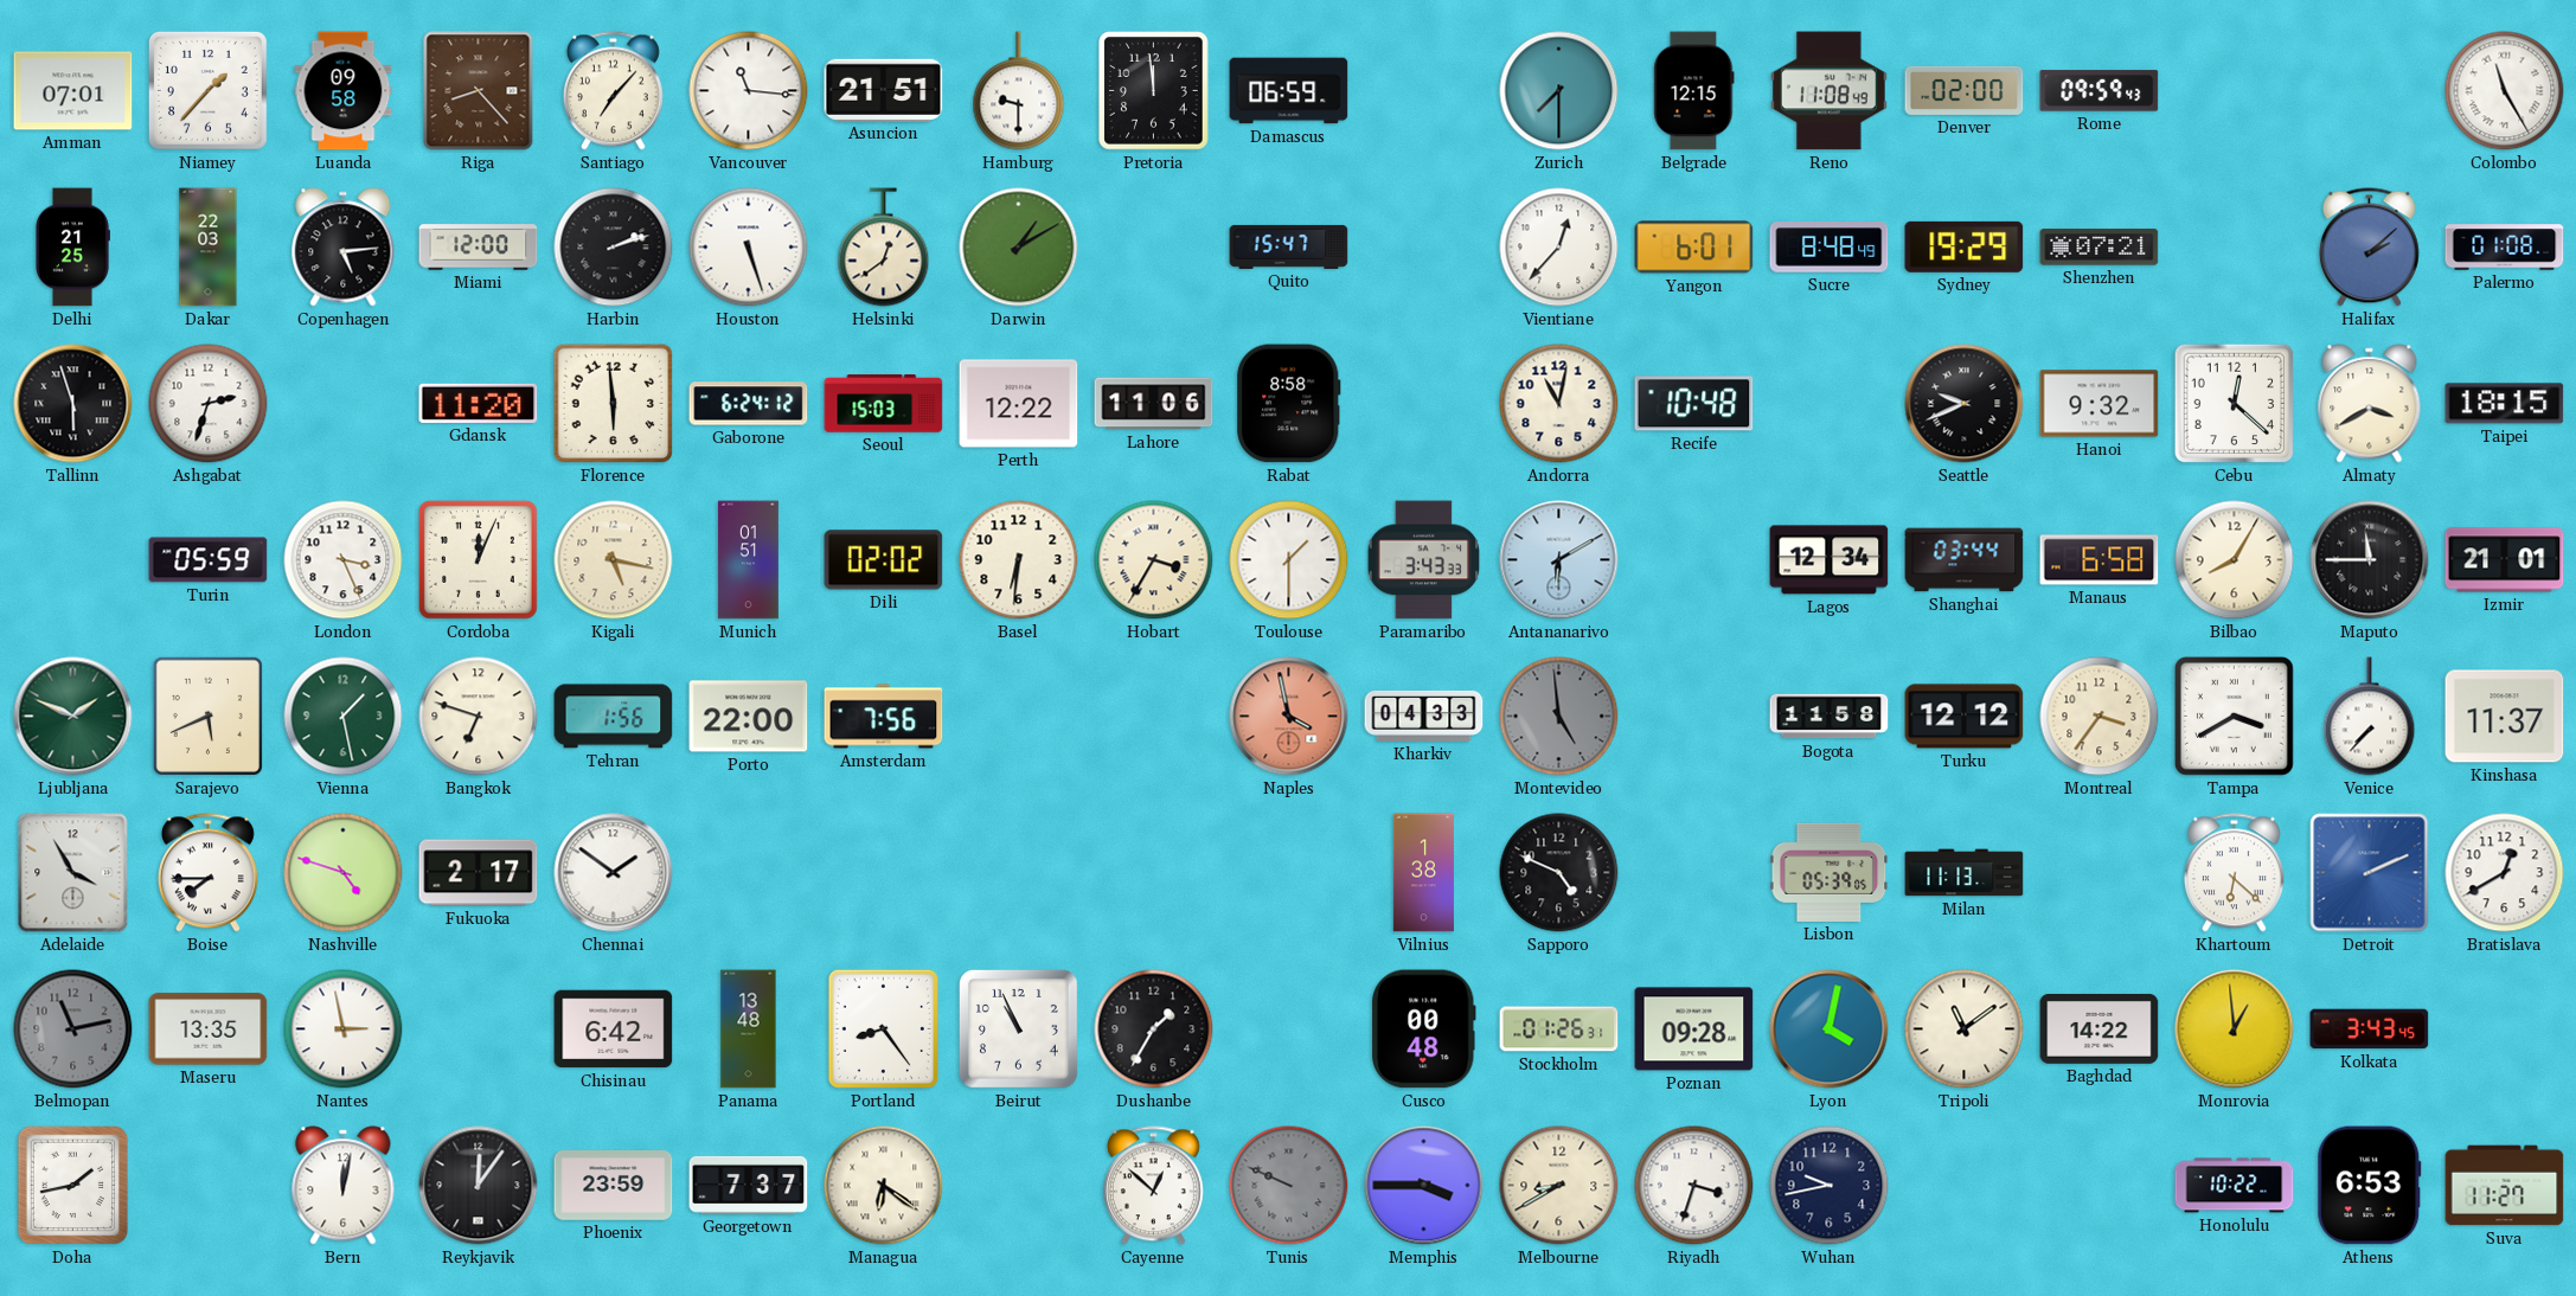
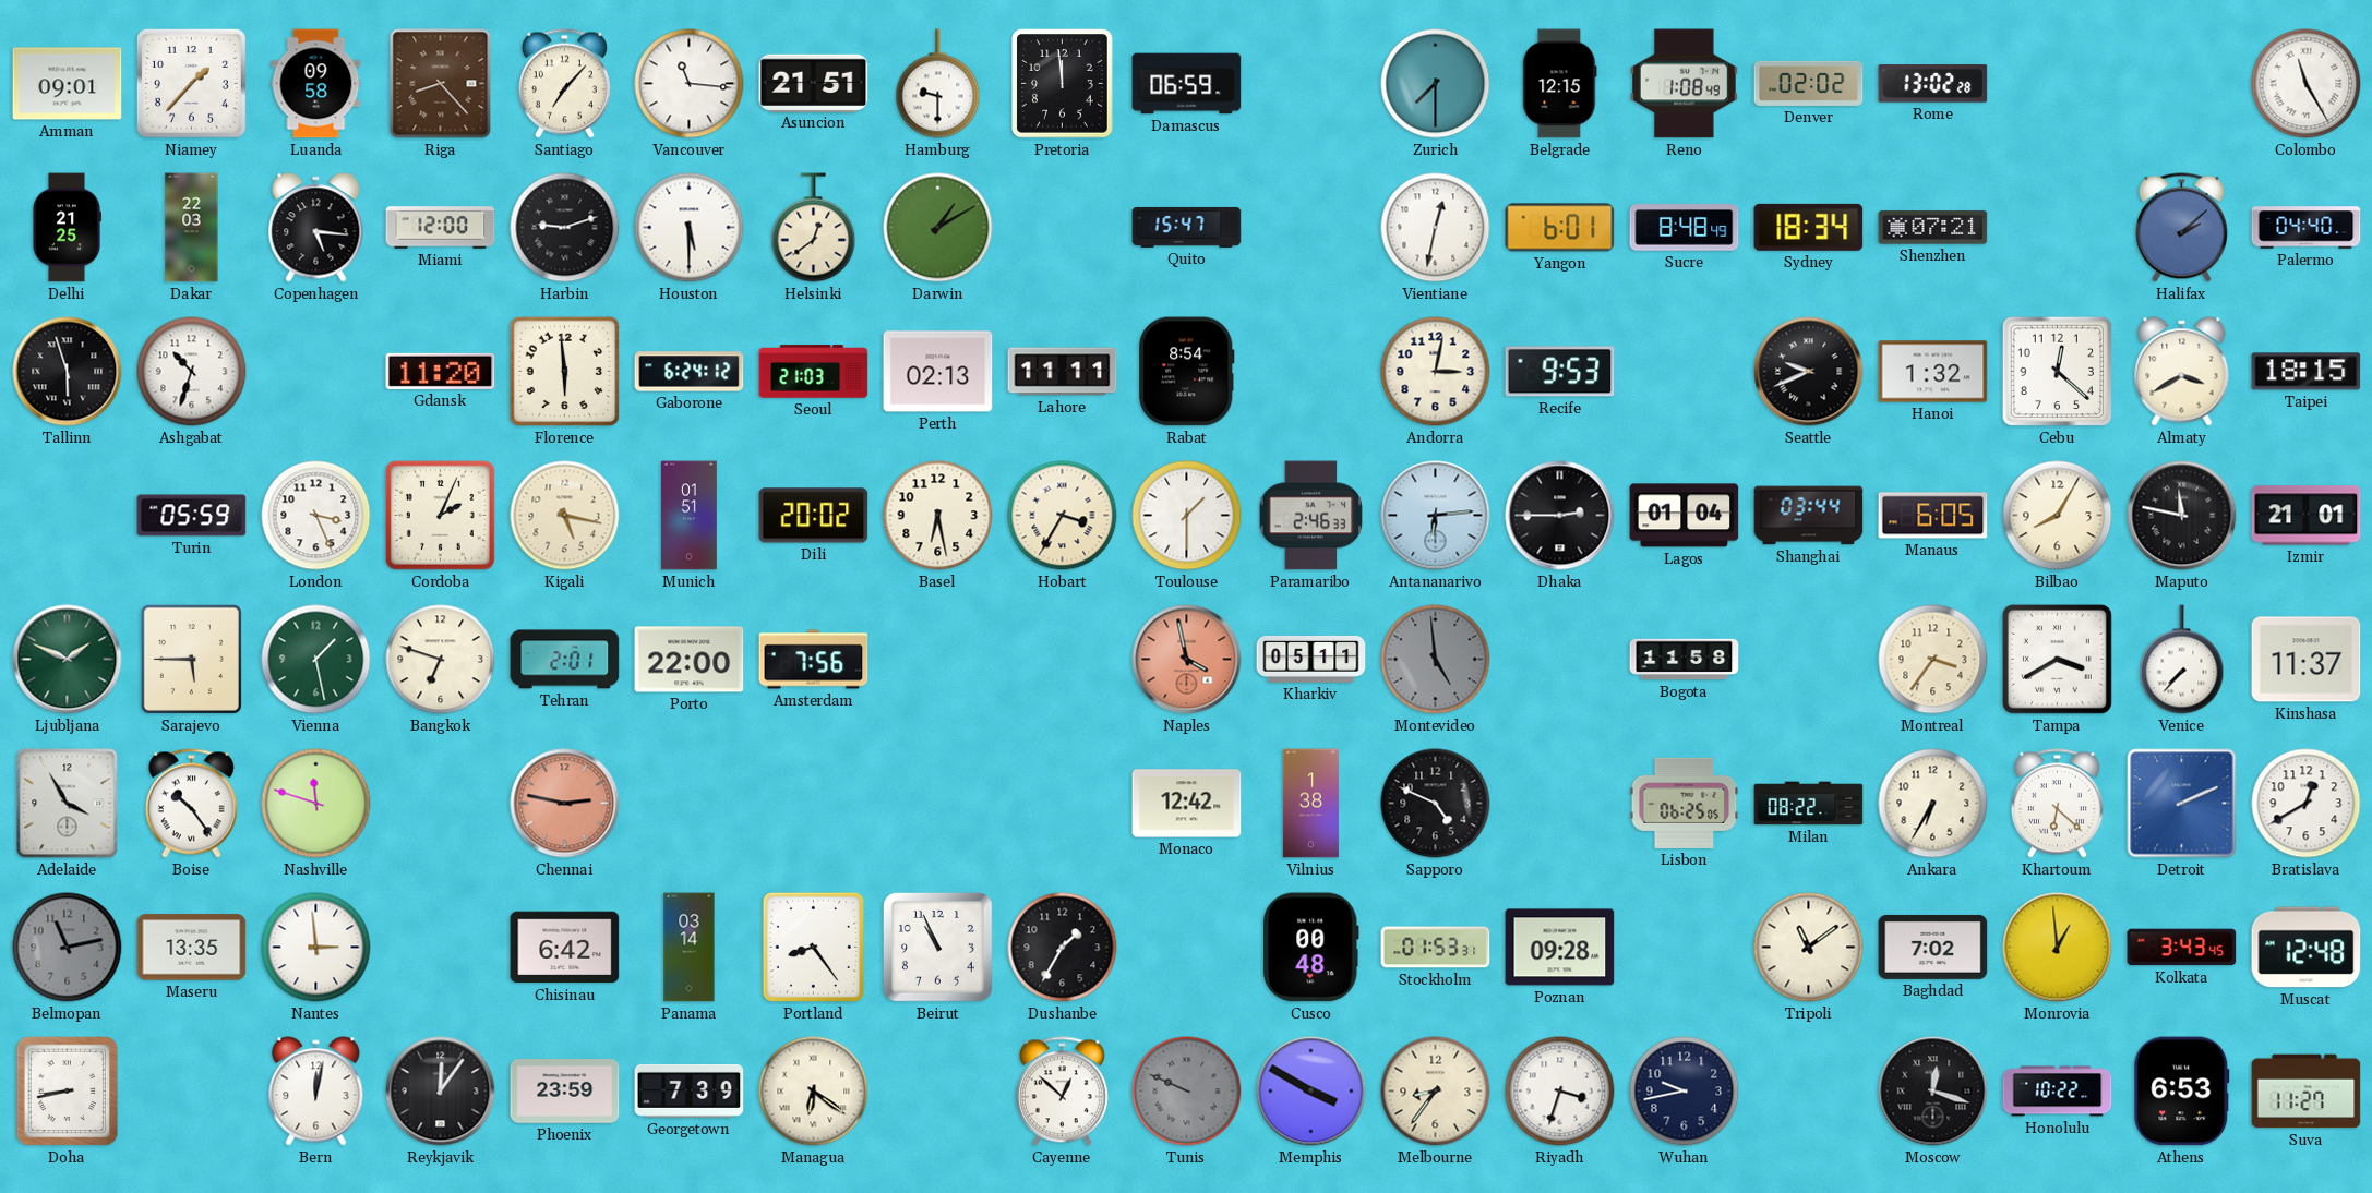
Amman: 07:01 -> 09:01
Reno: 11:08 -> 1:08
Denver: 02:00 -> 02:02
Rome: 09:59 -> 13:02
Copenhagen: 5:14 -> 5:16
Harbin: 2:12 -> 9:12
Houston: 5:27 -> 5:30
Vientiane: 12:37 -> 12:32
Sydney: 19:29 -> 18:34
Palermo: 01:08 -> 04:40
Ashgabat: 2:33 -> 10:33
Seoul: 15:03 -> 21:03
Perth: 12:22 -> 02:13
Lahore: 11:06 -> 11:11
Rabat: 8:58 -> 8:54
Andorra: 11:02 -> 3:02
Recife: 10:48 -> 9:53
Hanoi: 9:32 -> 1:32
Cordoba: 12:04 -> 2:04
Dili: 02:02 -> 20:02
Basel: 6:31 -> 6:28
Paramaribo: 3:43 -> 2:46
Antananarivo: 6:10 -> 6:14
Dhaka: none -> 2:45
Lagos: 12:34 -> 01:04
Manaus: 6:58 -> 6:05
Maputo: 11:45 -> 11:47
Sarajevo: 5:41 -> 5:45
Tehran: 1:56 -> 2:01
Kharkiv: 04:33 -> 05:11
Turku: 12:12 -> none
Boise: 7:45 -> 10:24
Nashville: 4:48 -> 11:48
Fukuoka: 2:17 -> none
Chennai: 1:51 -> 2:47
Chennai dial: white -> salmon
Monaco: none -> 12:42
Lisbon: 05:39 -> 06:25
Milan: 11:13 -> 08:22
Ankara: none -> 6:35
Nantes: 2:58 -> 2:59
Panama: 13:48 -> 03:14
Stockholm: 01:26 -> 01:53
Lyon: 4:02 -> none
Baghdad: 14:22 -> 7:02
Muscat: none -> 12:48
Doha: 1:43 -> 8:43
Georgetown: 7:37 -> 7:39
Memphis: 3:45 -> 3:50
Melbourne: 8:40 -> 8:36
Moscow: none -> 12:18
